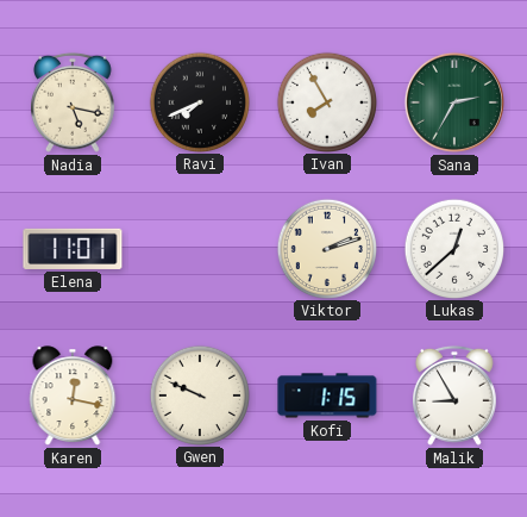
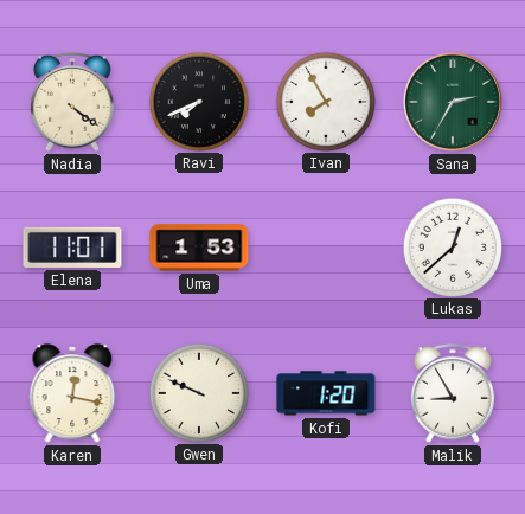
Nadia: 5:17 -> 4:21
Uma: none -> 1:53
Viktor: 2:12 -> none
Kofi: 1:15 -> 1:20
